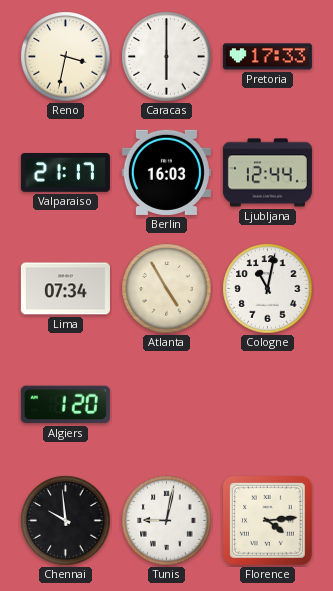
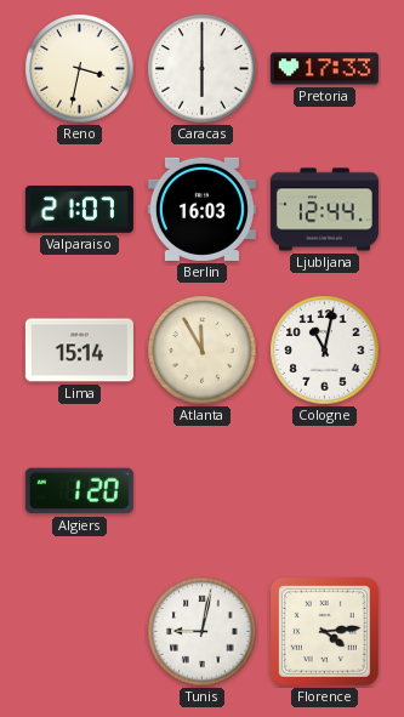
Valparaiso: 21:17 -> 21:07
Lima: 07:34 -> 15:14
Atlanta: 4:55 -> 11:55
Chennai: 9:59 -> none
